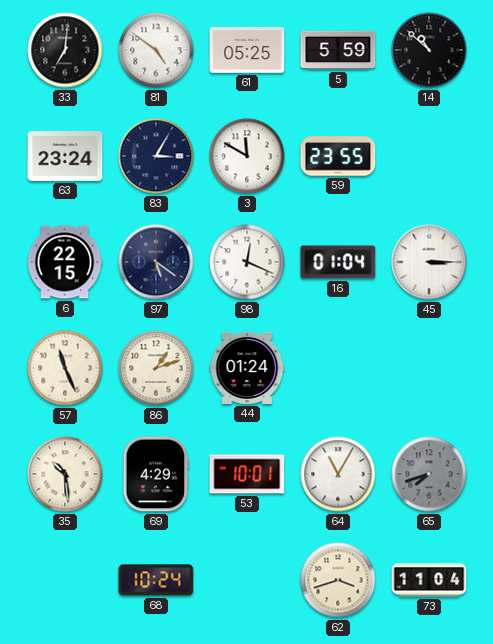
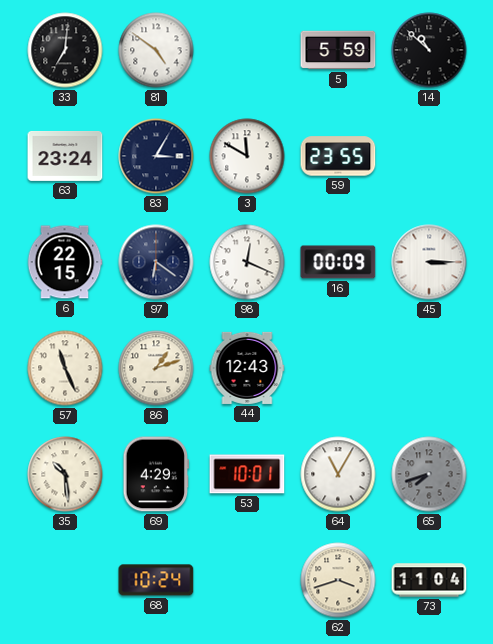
61: 05:25 -> none
97: 5:21 -> 6:21
16: 01:04 -> 00:09
44: 01:24 -> 12:43
